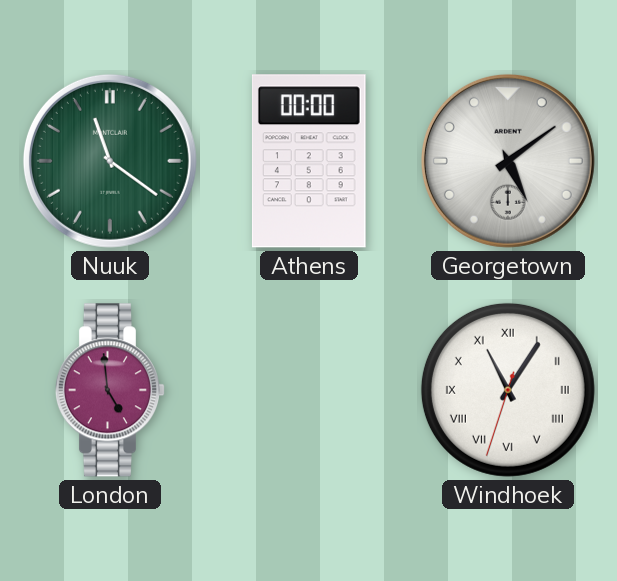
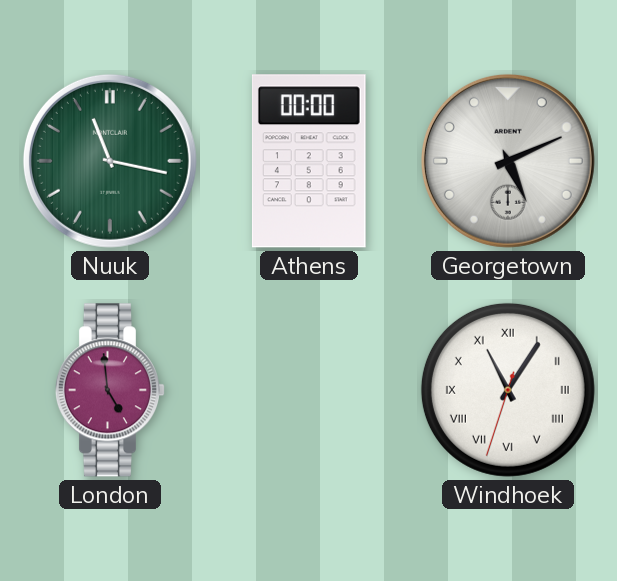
Nuuk: 11:21 -> 11:17
Georgetown: 5:09 -> 5:11
